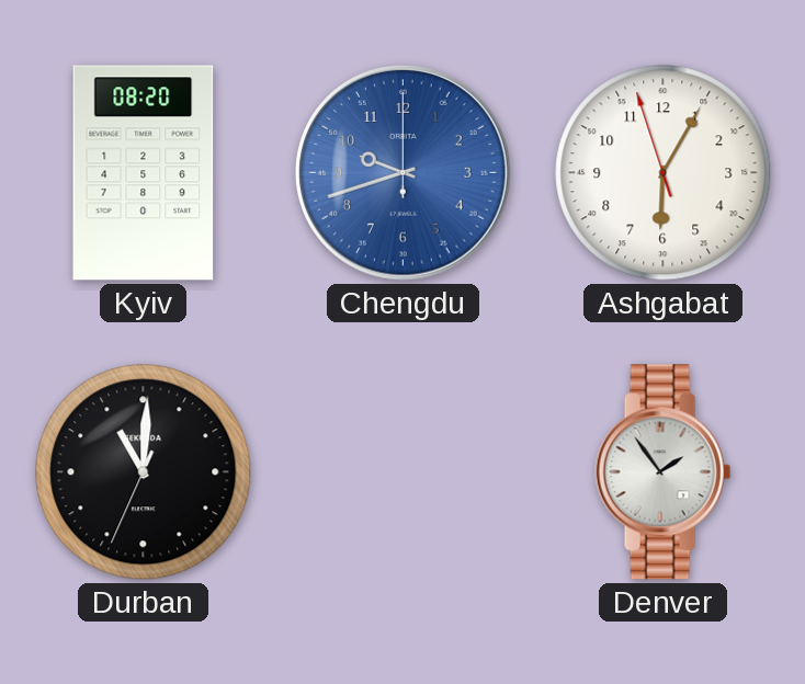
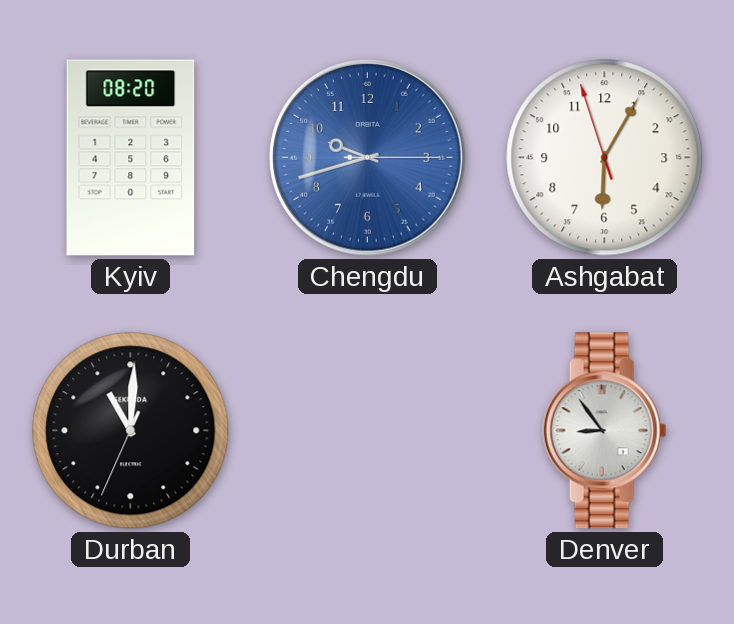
Chengdu: 9:42:00 -> 9:42:15
Denver: 1:54 -> 8:54
